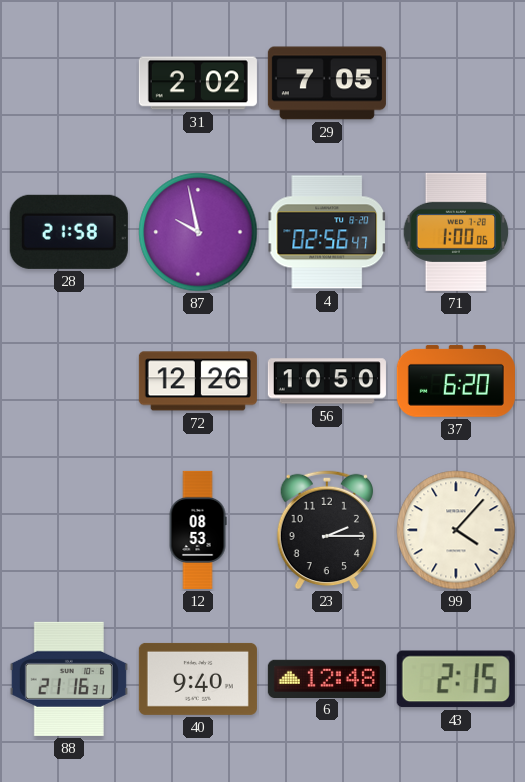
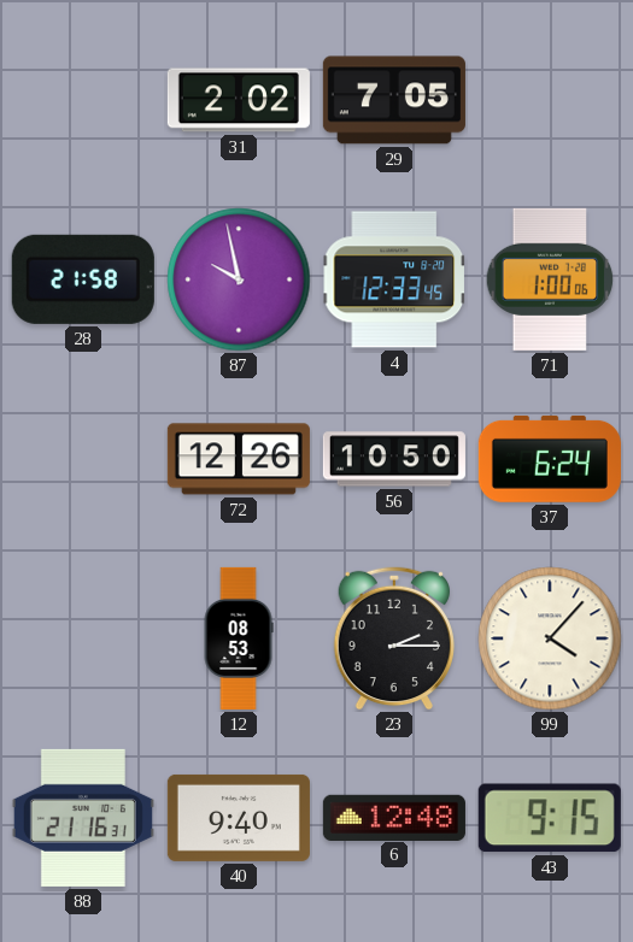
4: 02:56 -> 12:33
37: 6:20 -> 6:24
43: 2:15 -> 9:15
